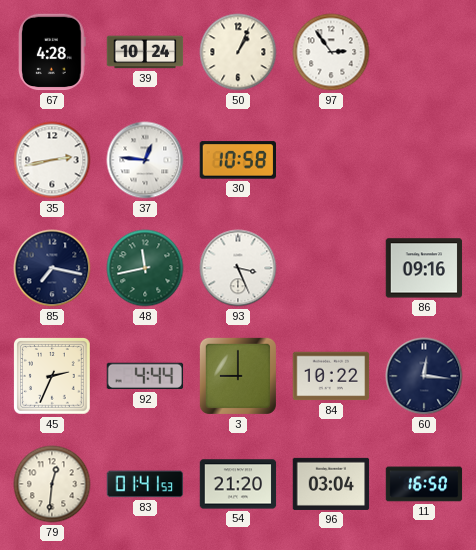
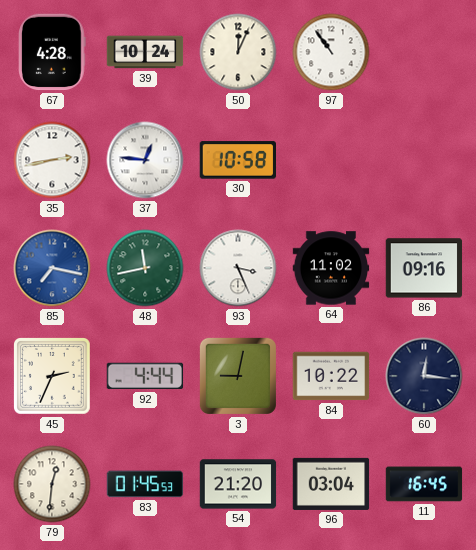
50: 1:04 -> 12:04
97: 2:54 -> 10:54
85 dial: navy -> blue
64: none -> 11:02
3: 9:00 -> 9:02
83: 01:41 -> 01:45
11: 16:50 -> 16:45
